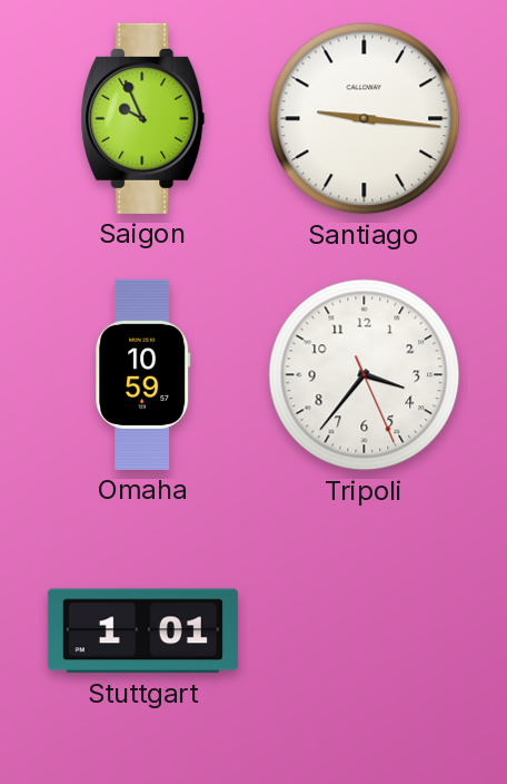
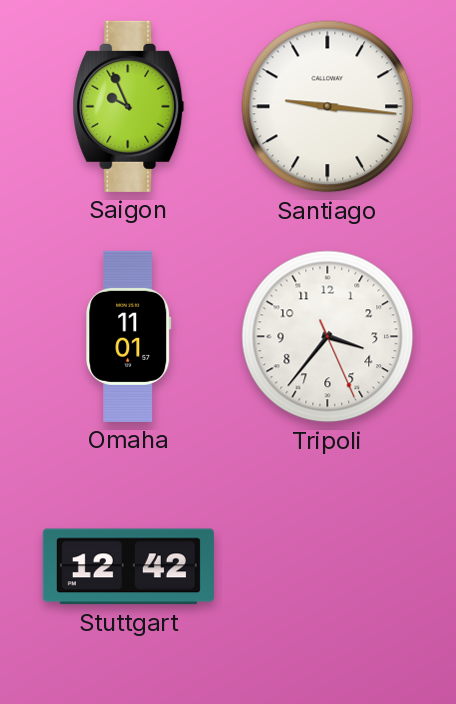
Omaha: 10:59 -> 11:01
Stuttgart: 1:01 -> 12:42
